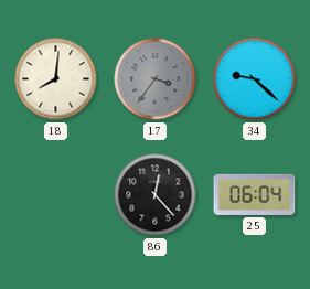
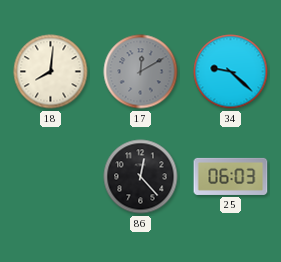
17: 3:36 -> 12:10
25: 06:04 -> 06:03
